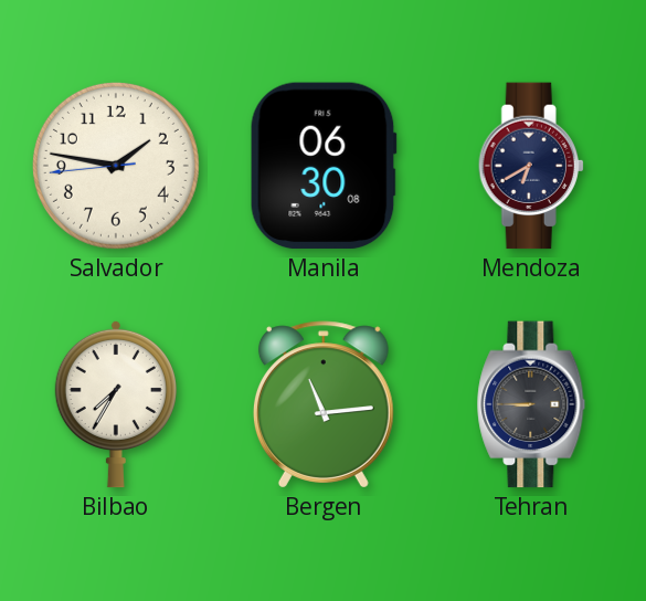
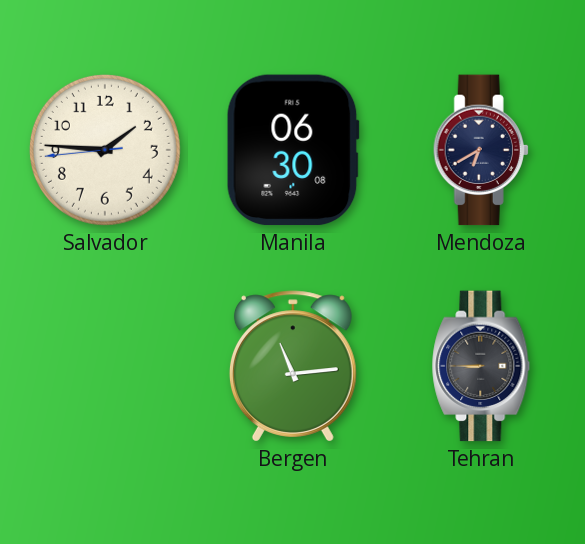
Salvador: 1:46 -> 1:45
Bilbao: 7:35 -> none
